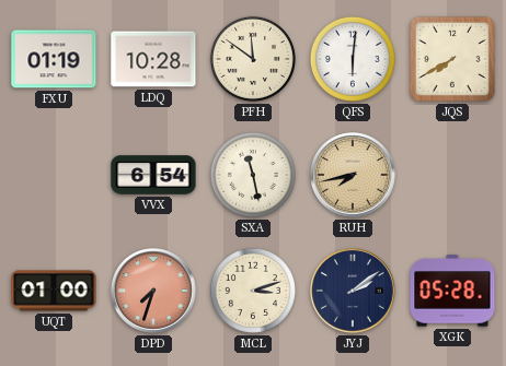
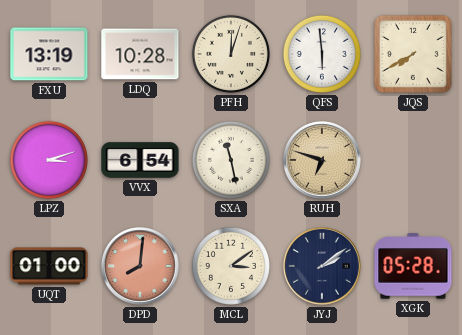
FXU: 01:19 -> 13:19
PFH: 11:51 -> 12:03
QFS: 6:01 -> 5:59
LPZ: none -> 3:12
RUH: 7:43 -> 6:48
DPD: 7:33 -> 8:01
MCL: 3:12 -> 3:09
